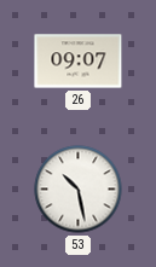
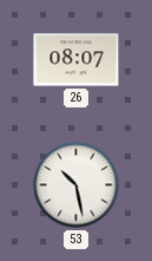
26: 09:07 -> 08:07
